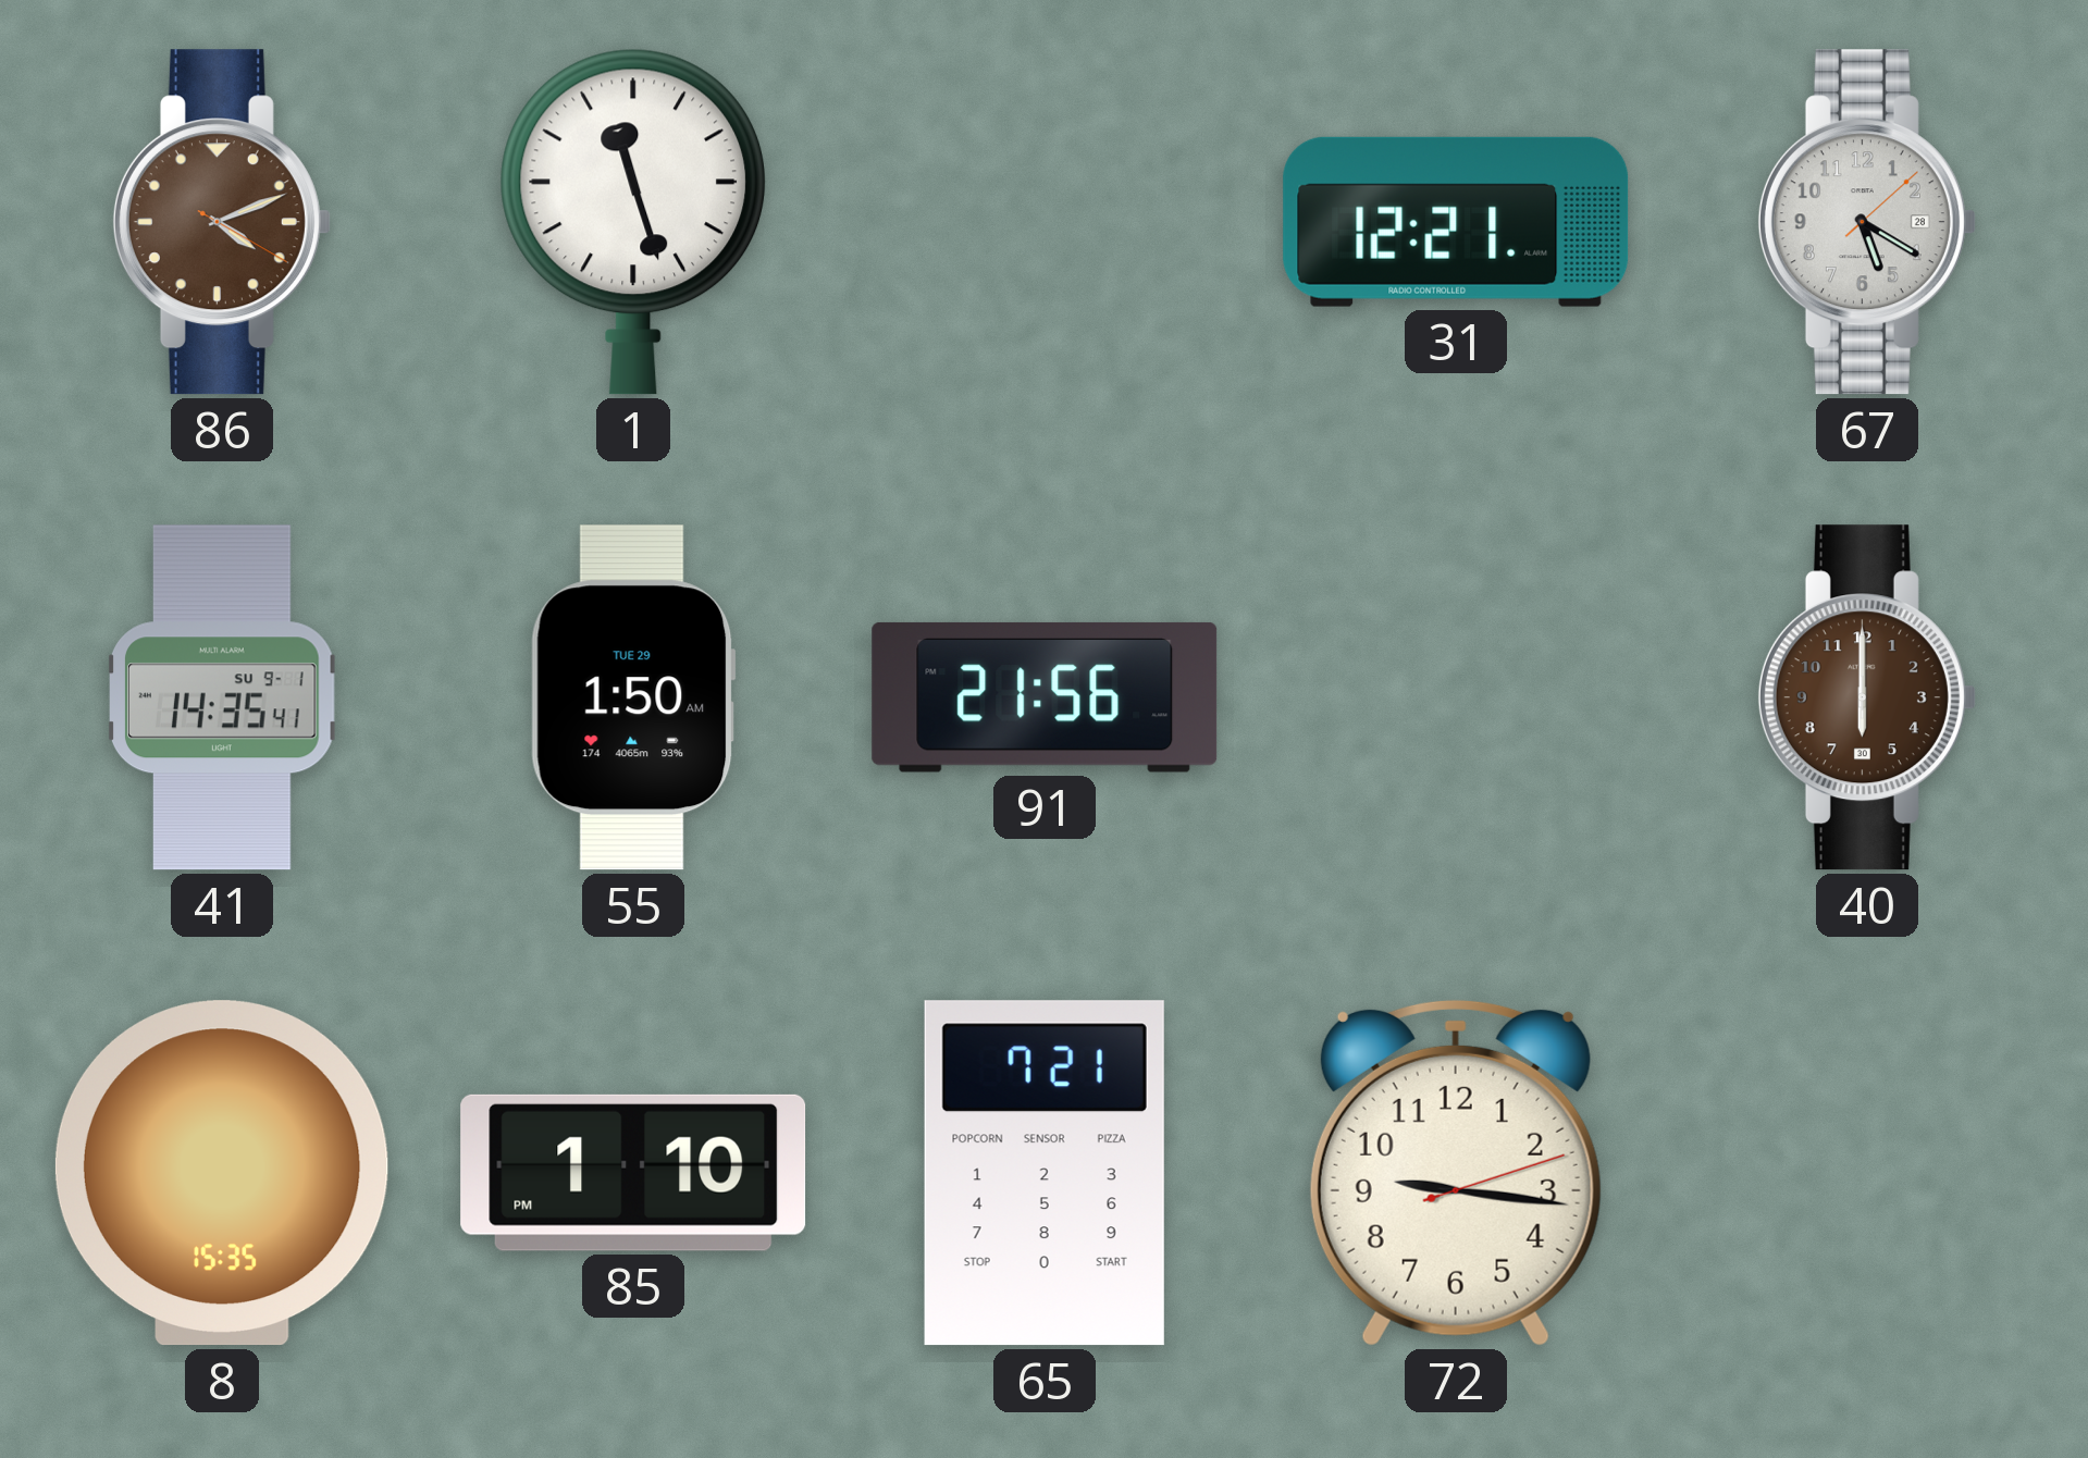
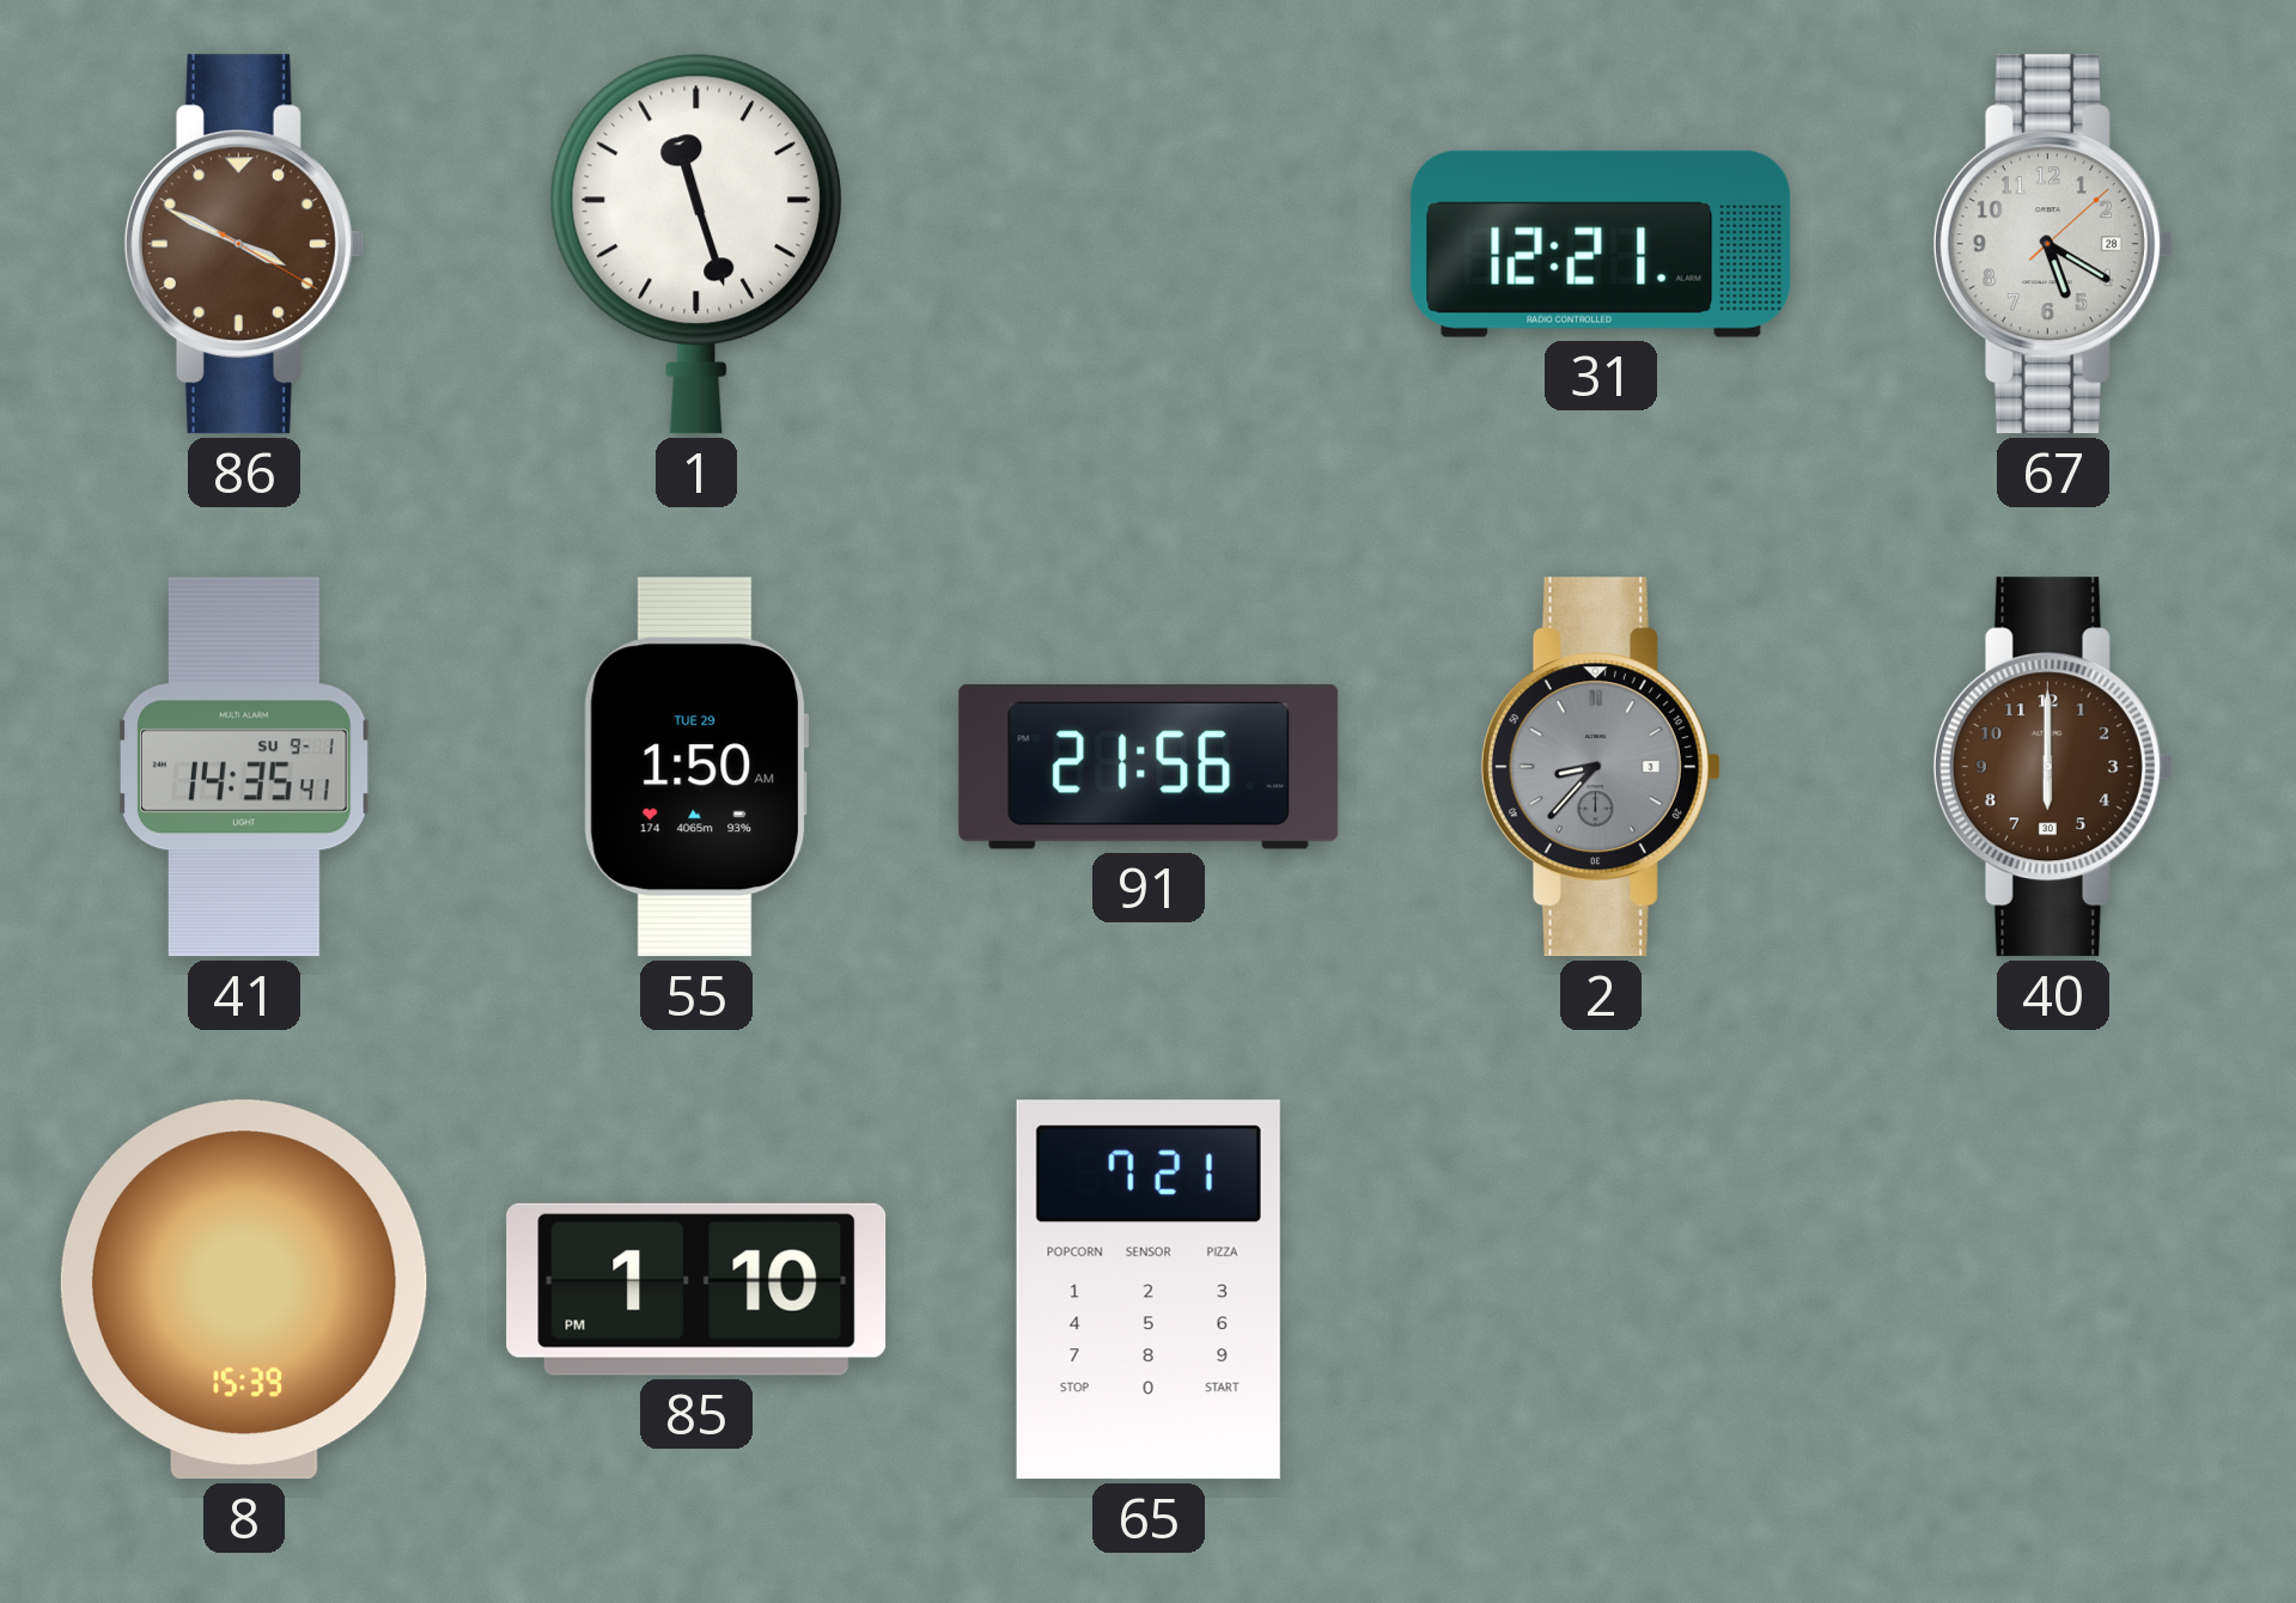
86: 4:11 -> 3:49
2: none -> 8:37
8: 15:35 -> 15:39
72: 9:16 -> none
